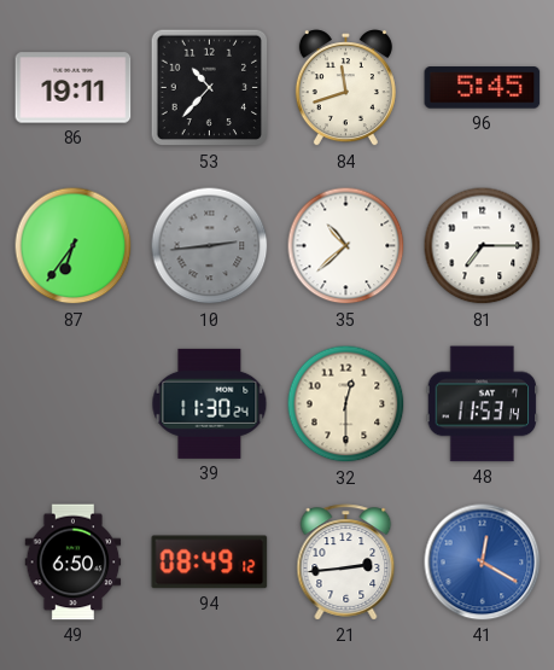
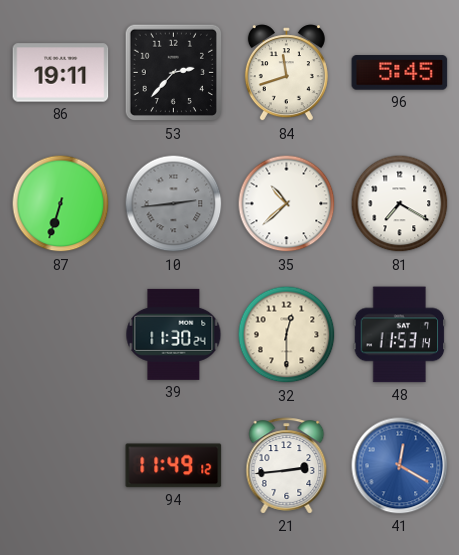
53: 10:37 -> 2:37
87: 6:36 -> 6:33
81: 7:15 -> 7:20
49: 6:50 -> none
94: 08:49 -> 11:49
